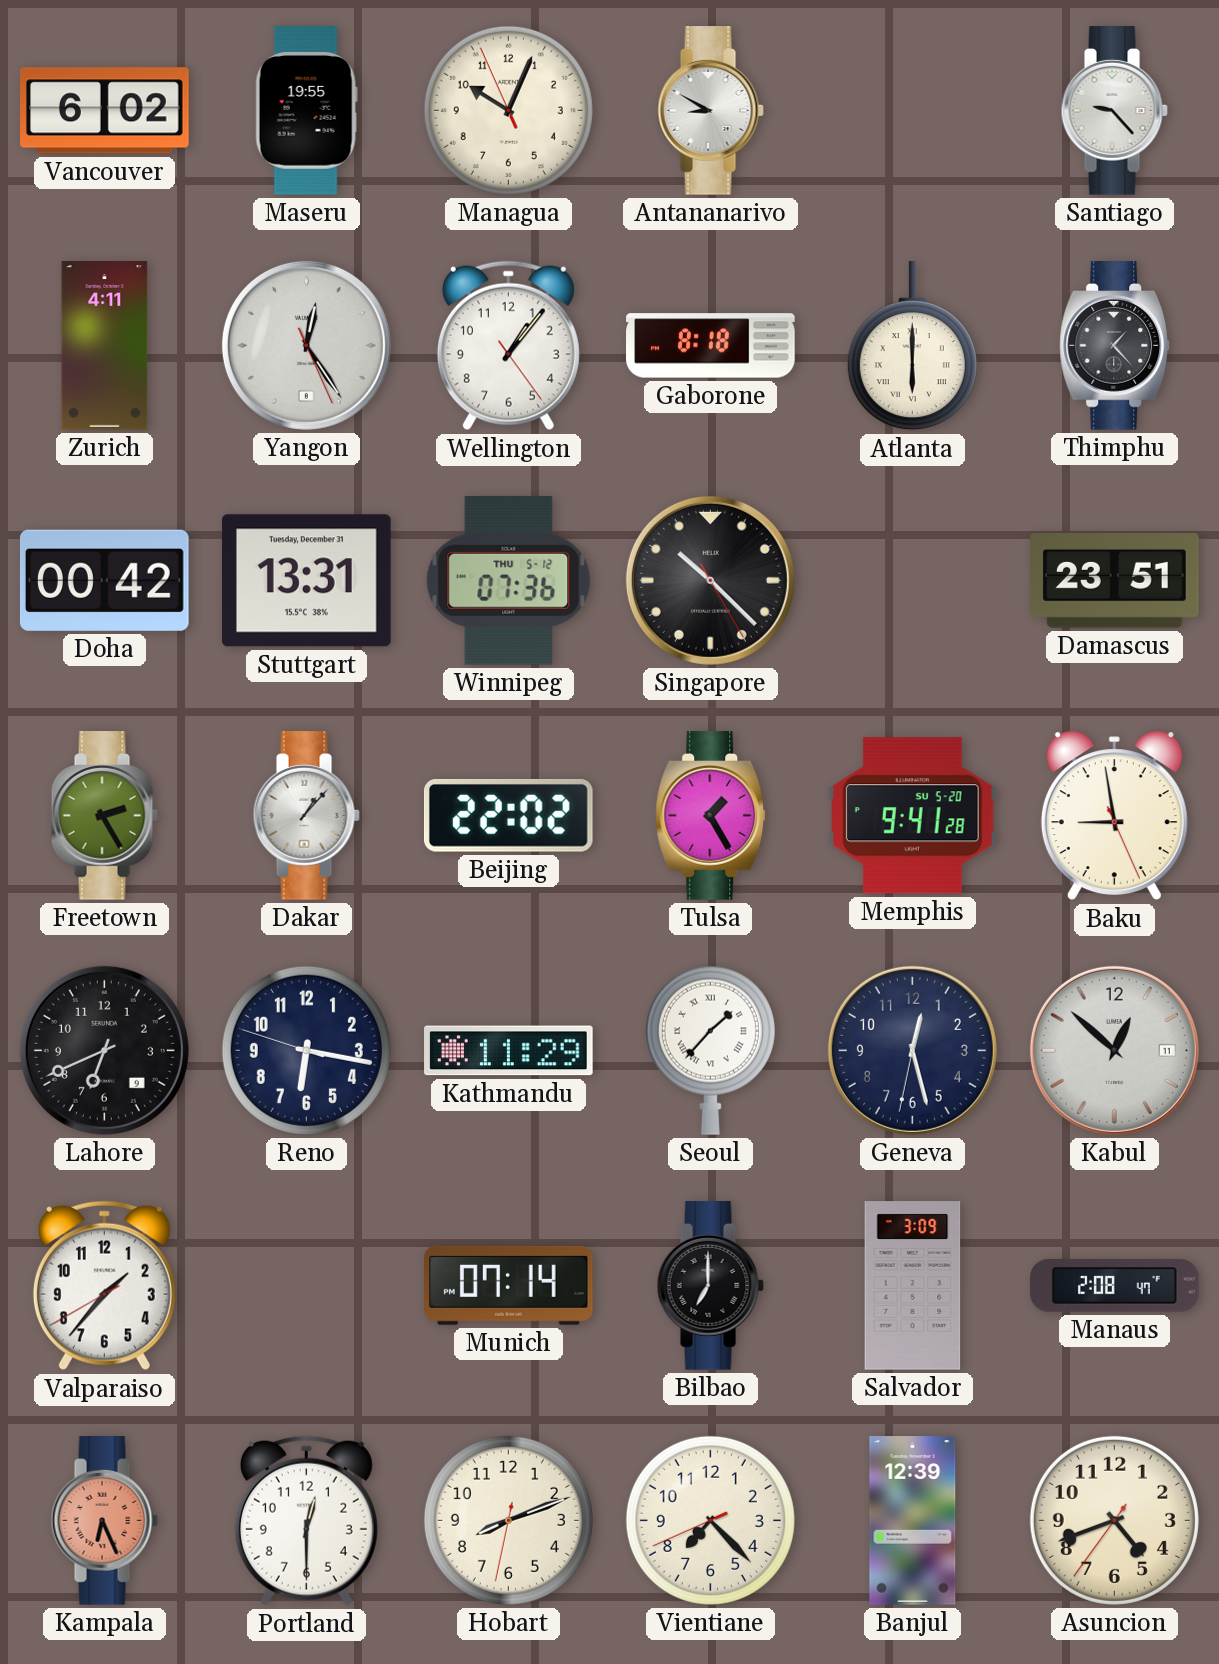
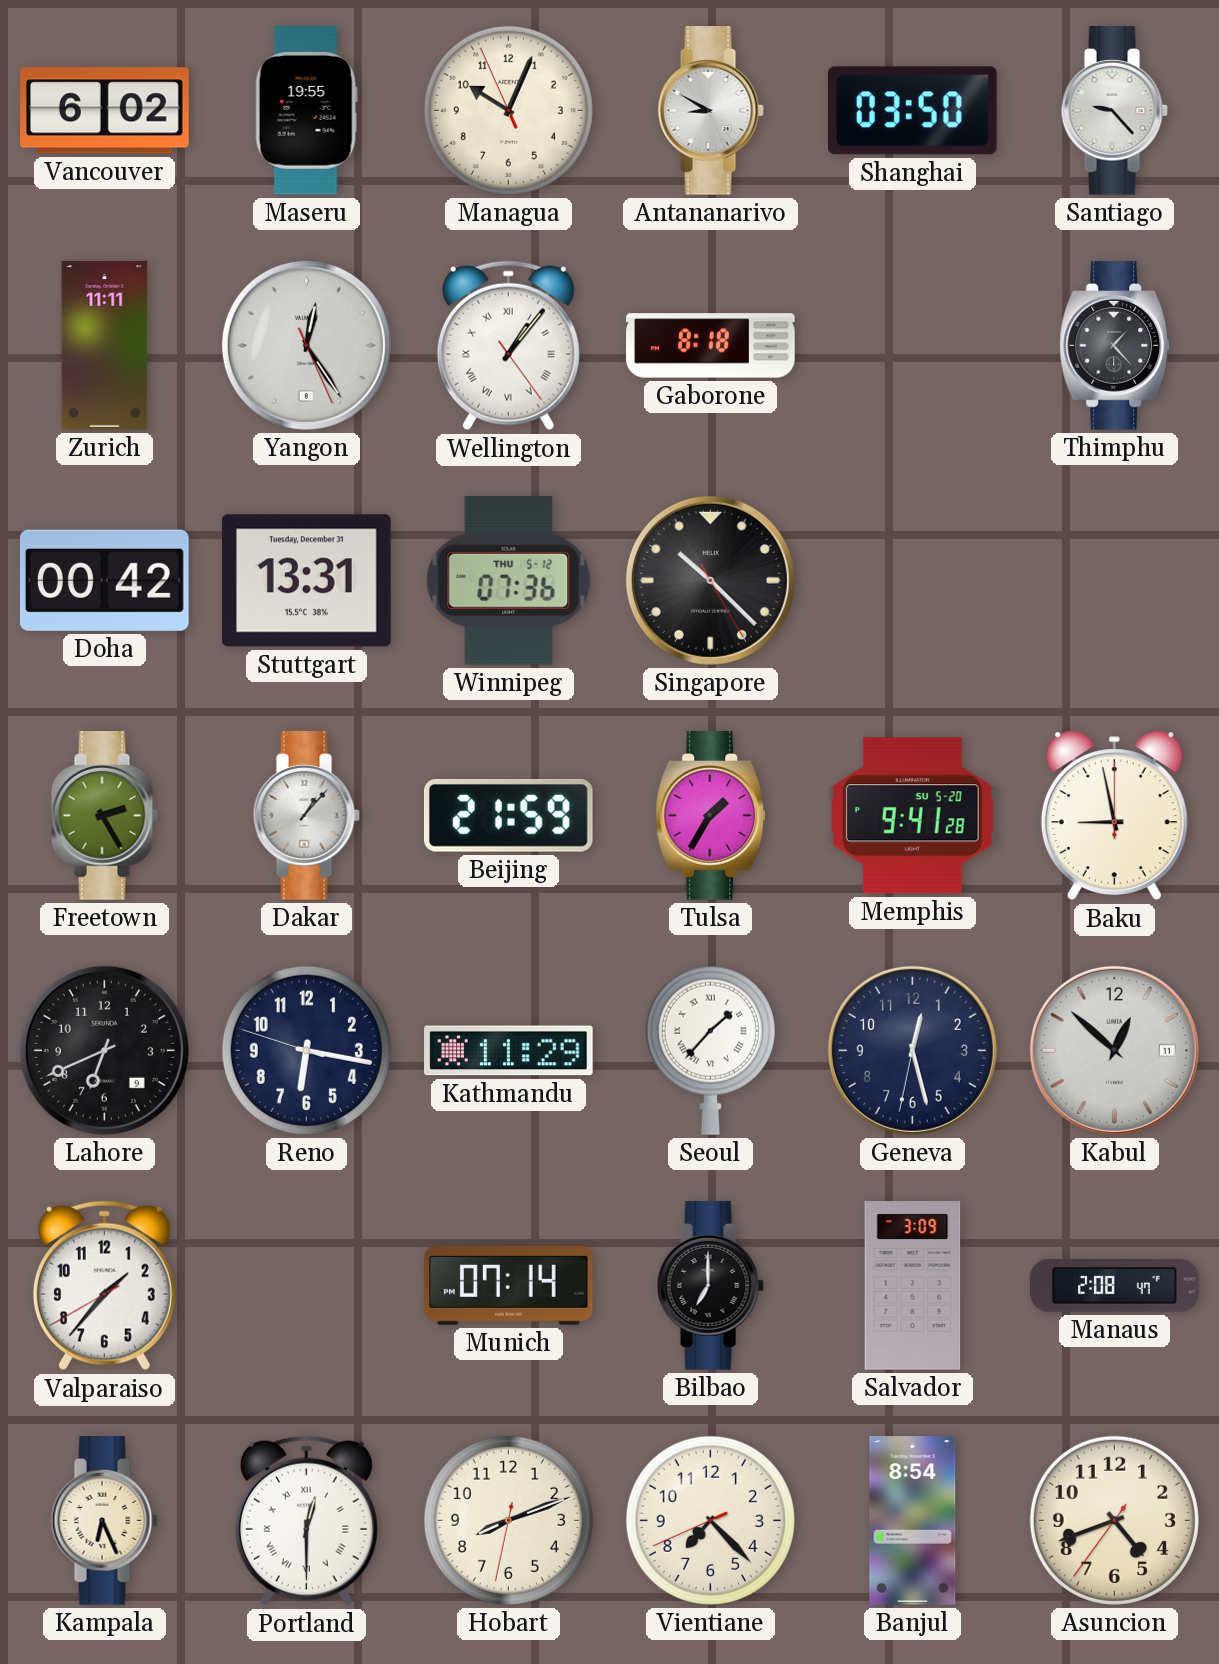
Shanghai: none -> 03:50
Zurich: 4:11 -> 11:11
Wellington numerals: Arabic -> Roman
Atlanta: 6:00 -> none
Damascus: 23:51 -> none
Beijing: 22:02 -> 21:59
Tulsa: 1:25 -> 1:35
Baku: 8:58:26 -> 8:58:00
Kampala dial: salmon -> cream
Portland numerals: Arabic -> Roman
Banjul: 12:39 -> 8:54
